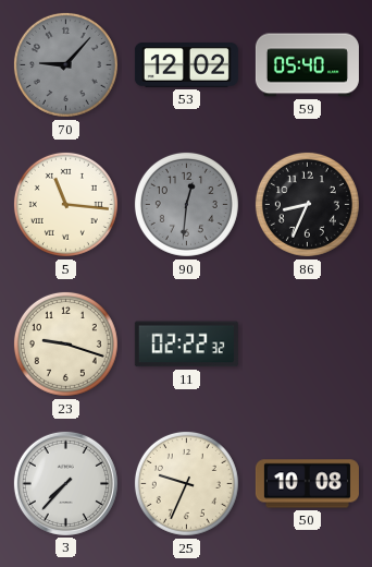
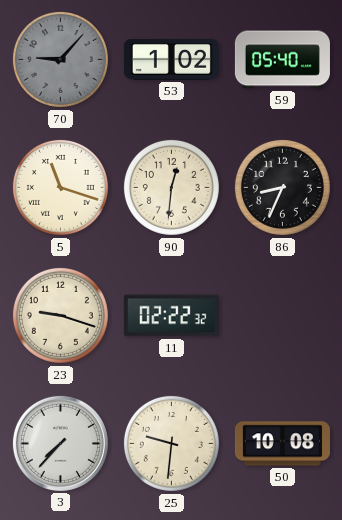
53: 12:02 -> 1:02
5: 11:16 -> 11:18
90 dial: grey -> cream
25: 9:34 -> 9:31
